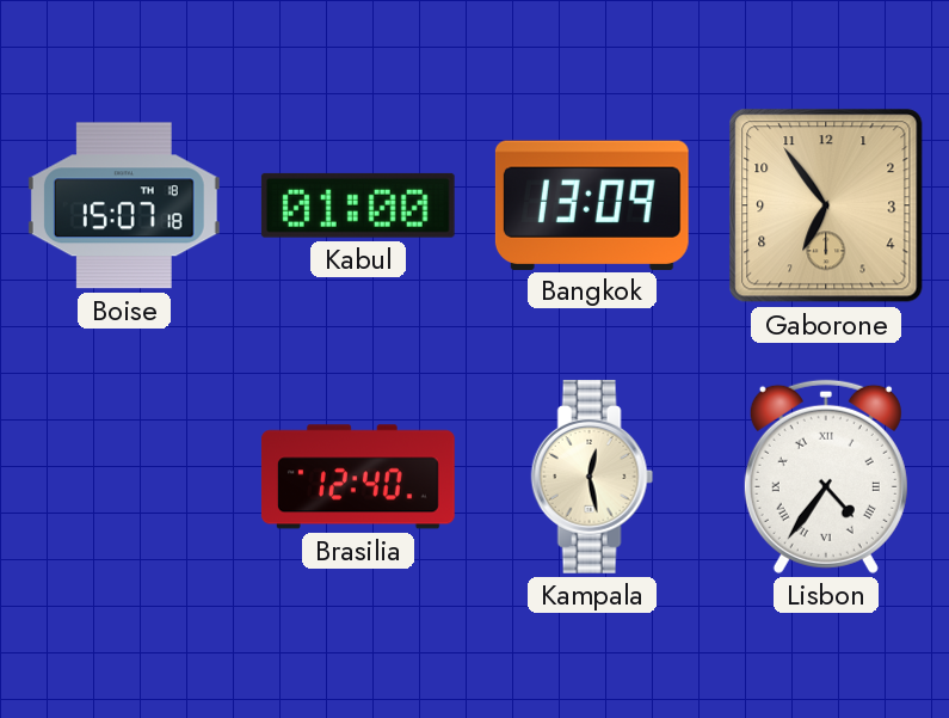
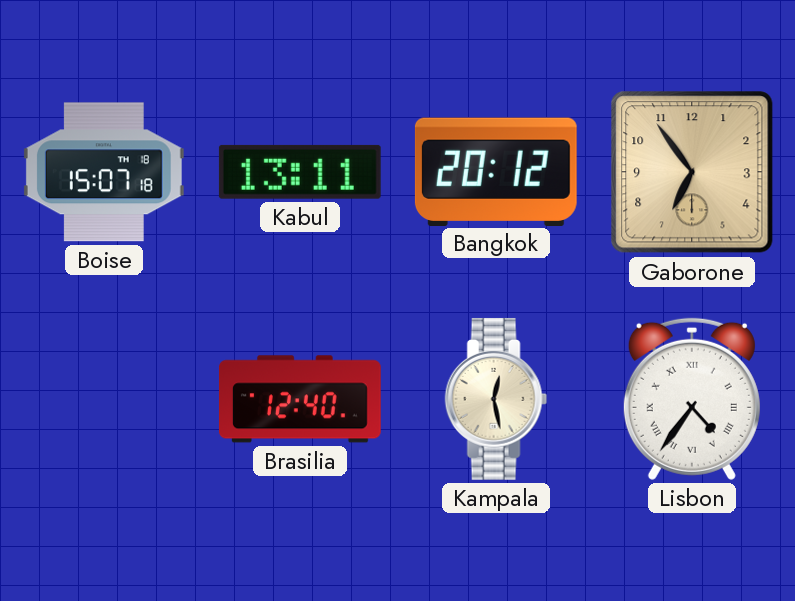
Kabul: 01:00 -> 13:11
Bangkok: 13:09 -> 20:12
